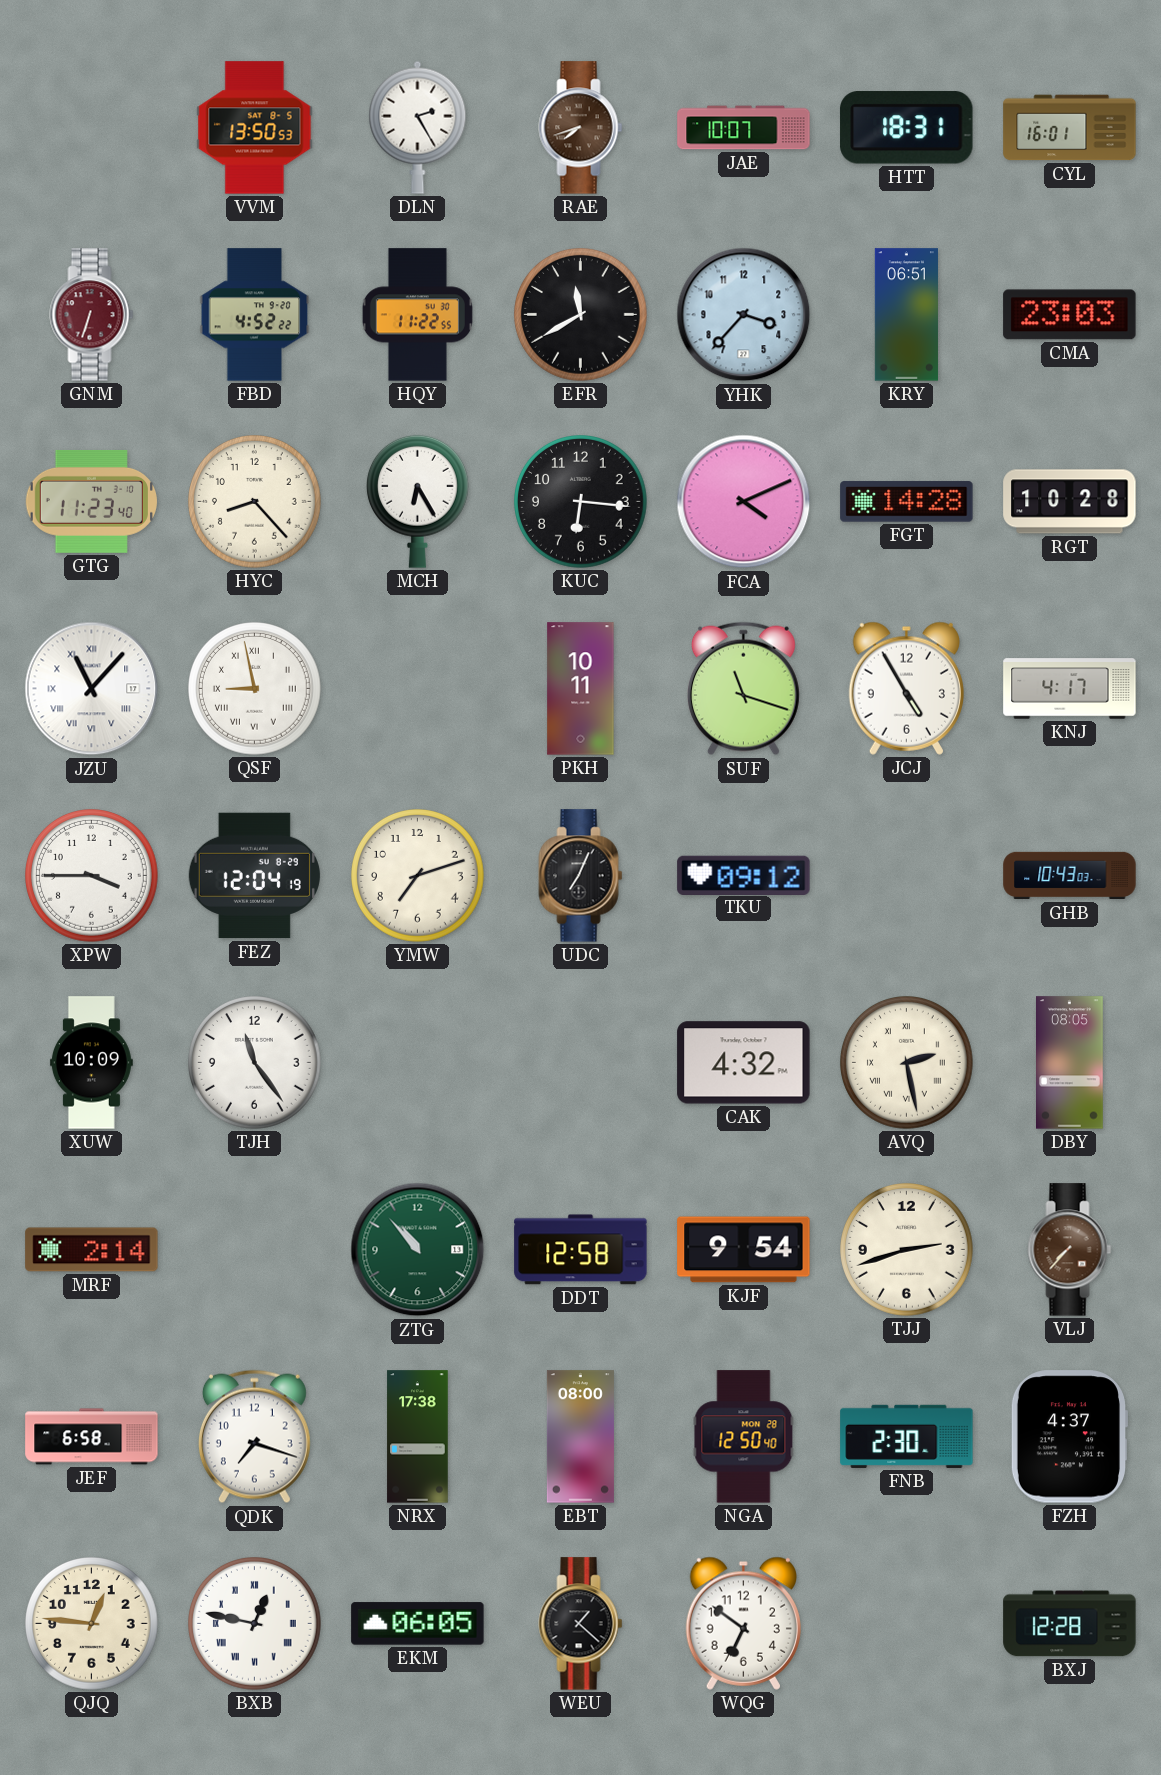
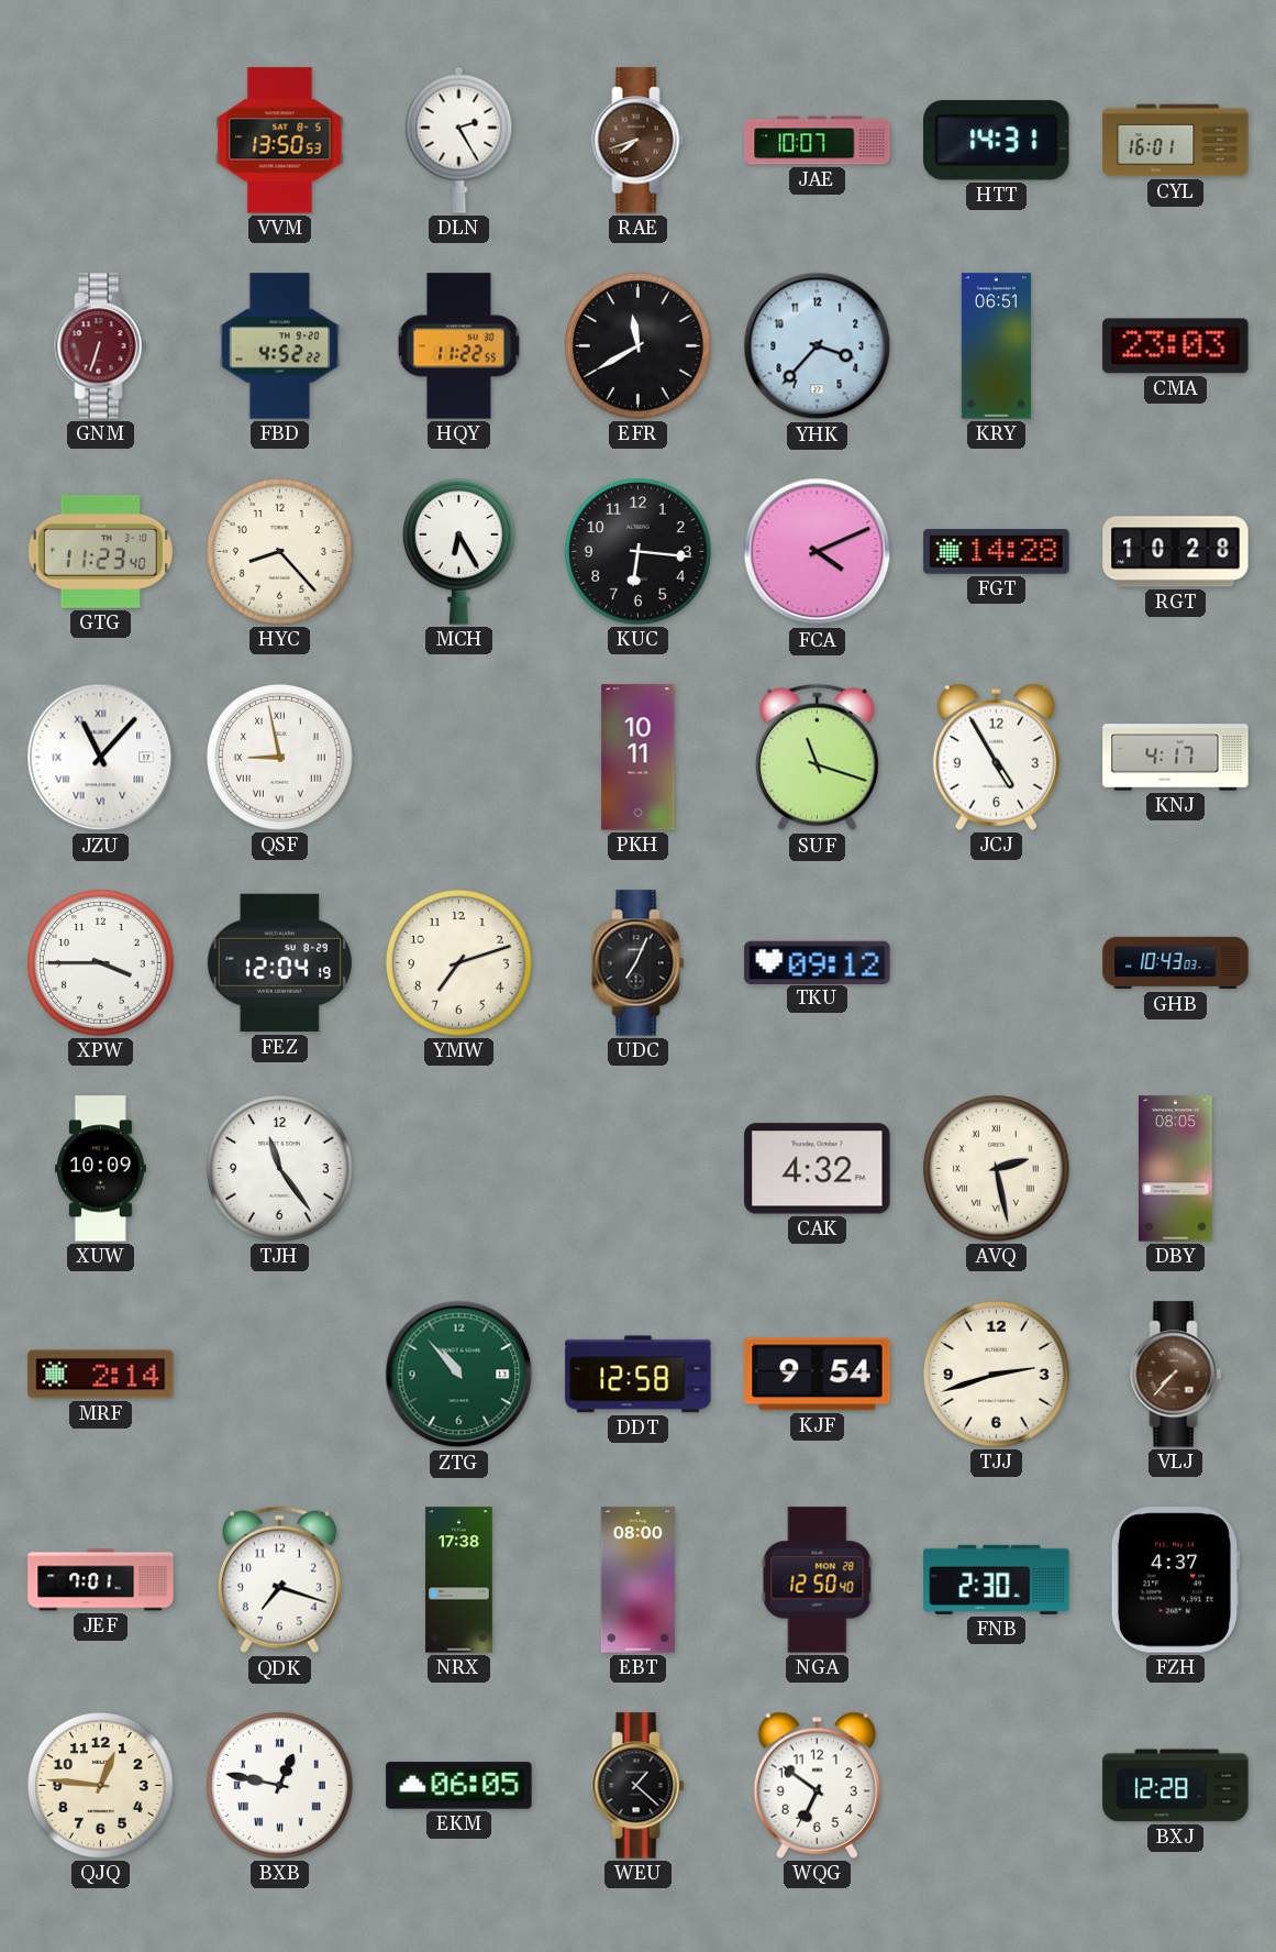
HTT: 18:31 -> 14:31
JEF: 6:58 -> 7:01
